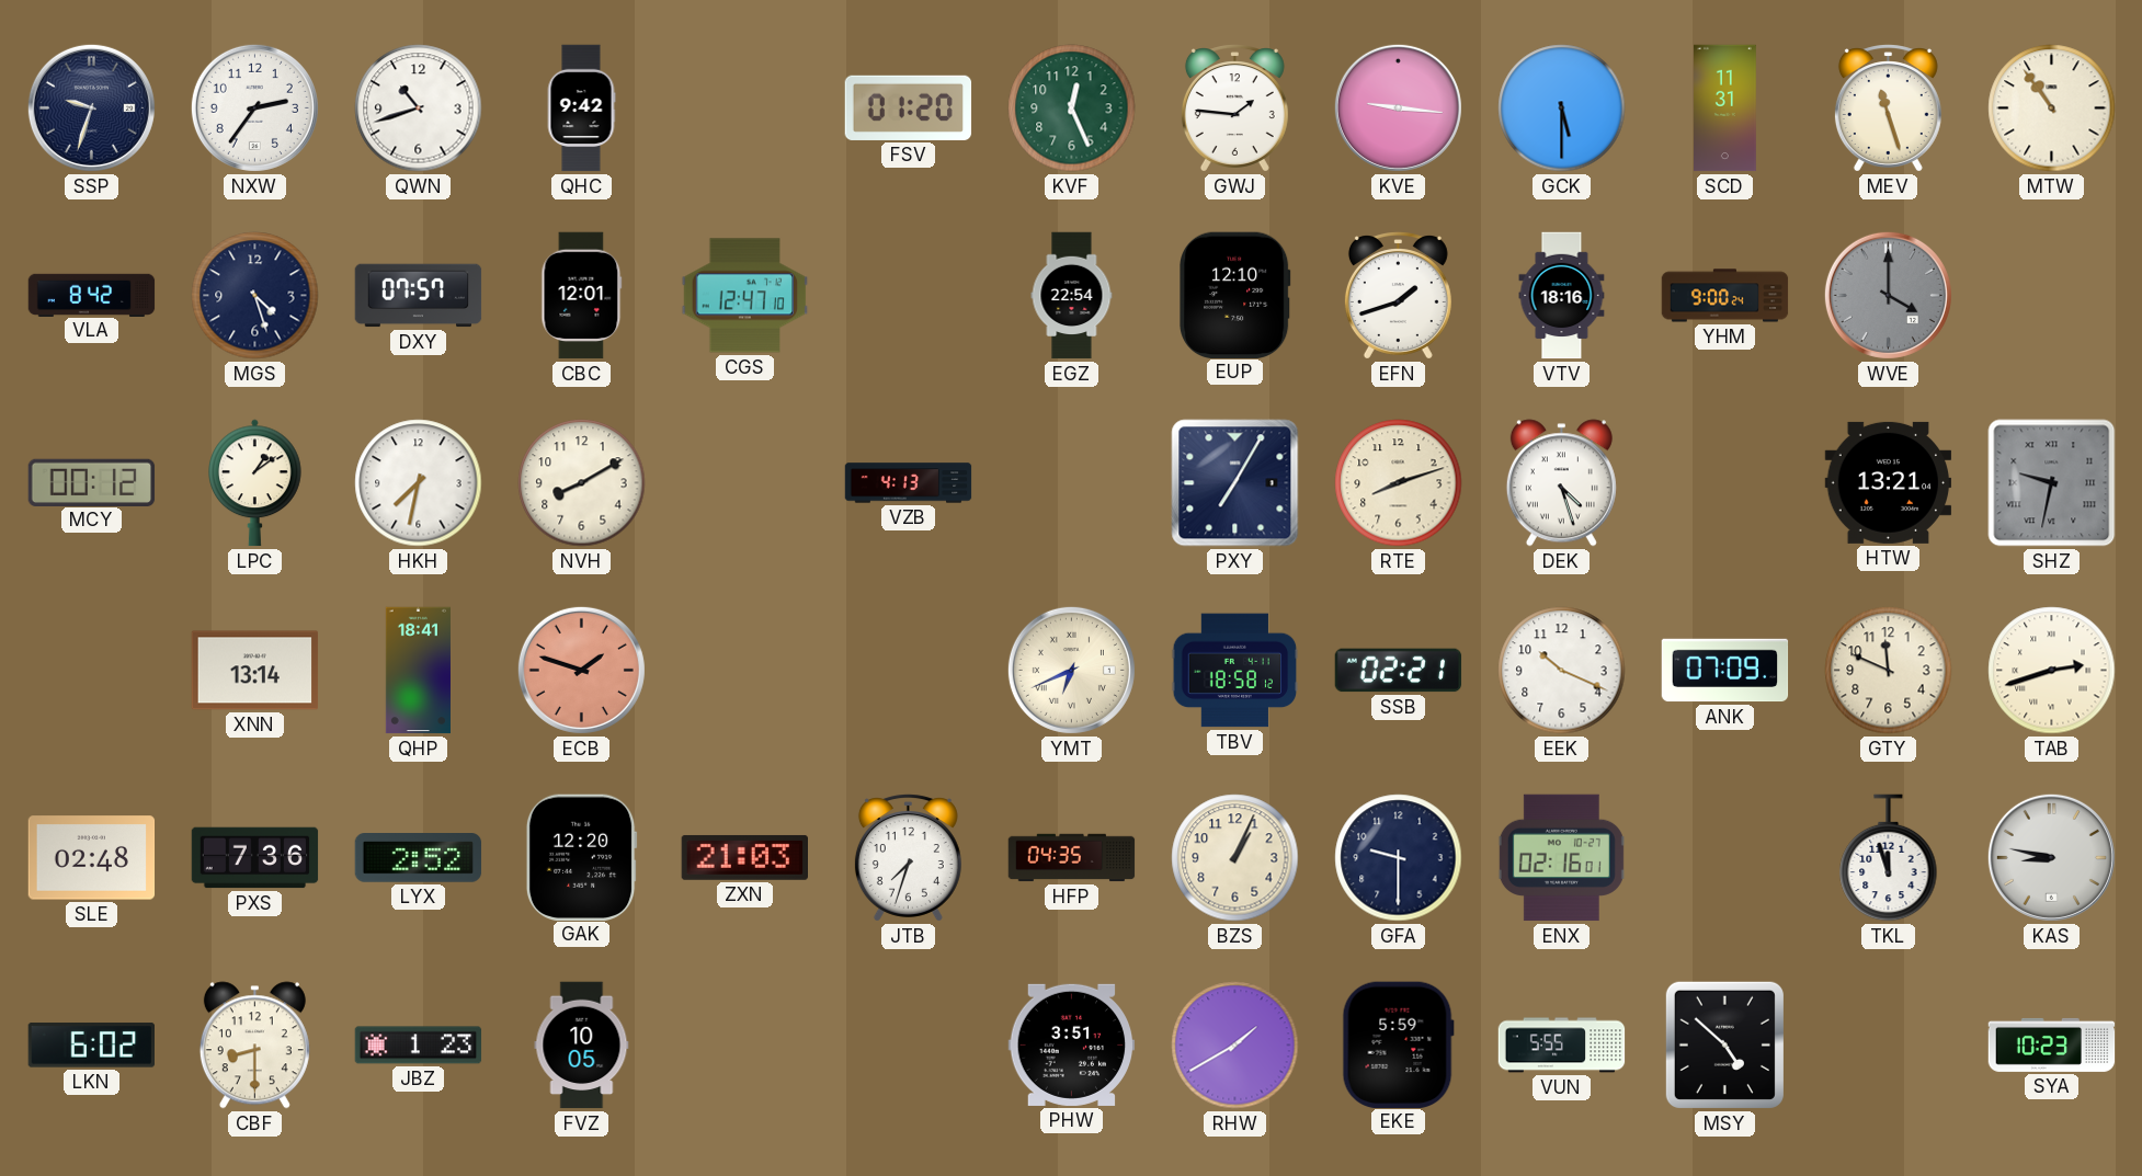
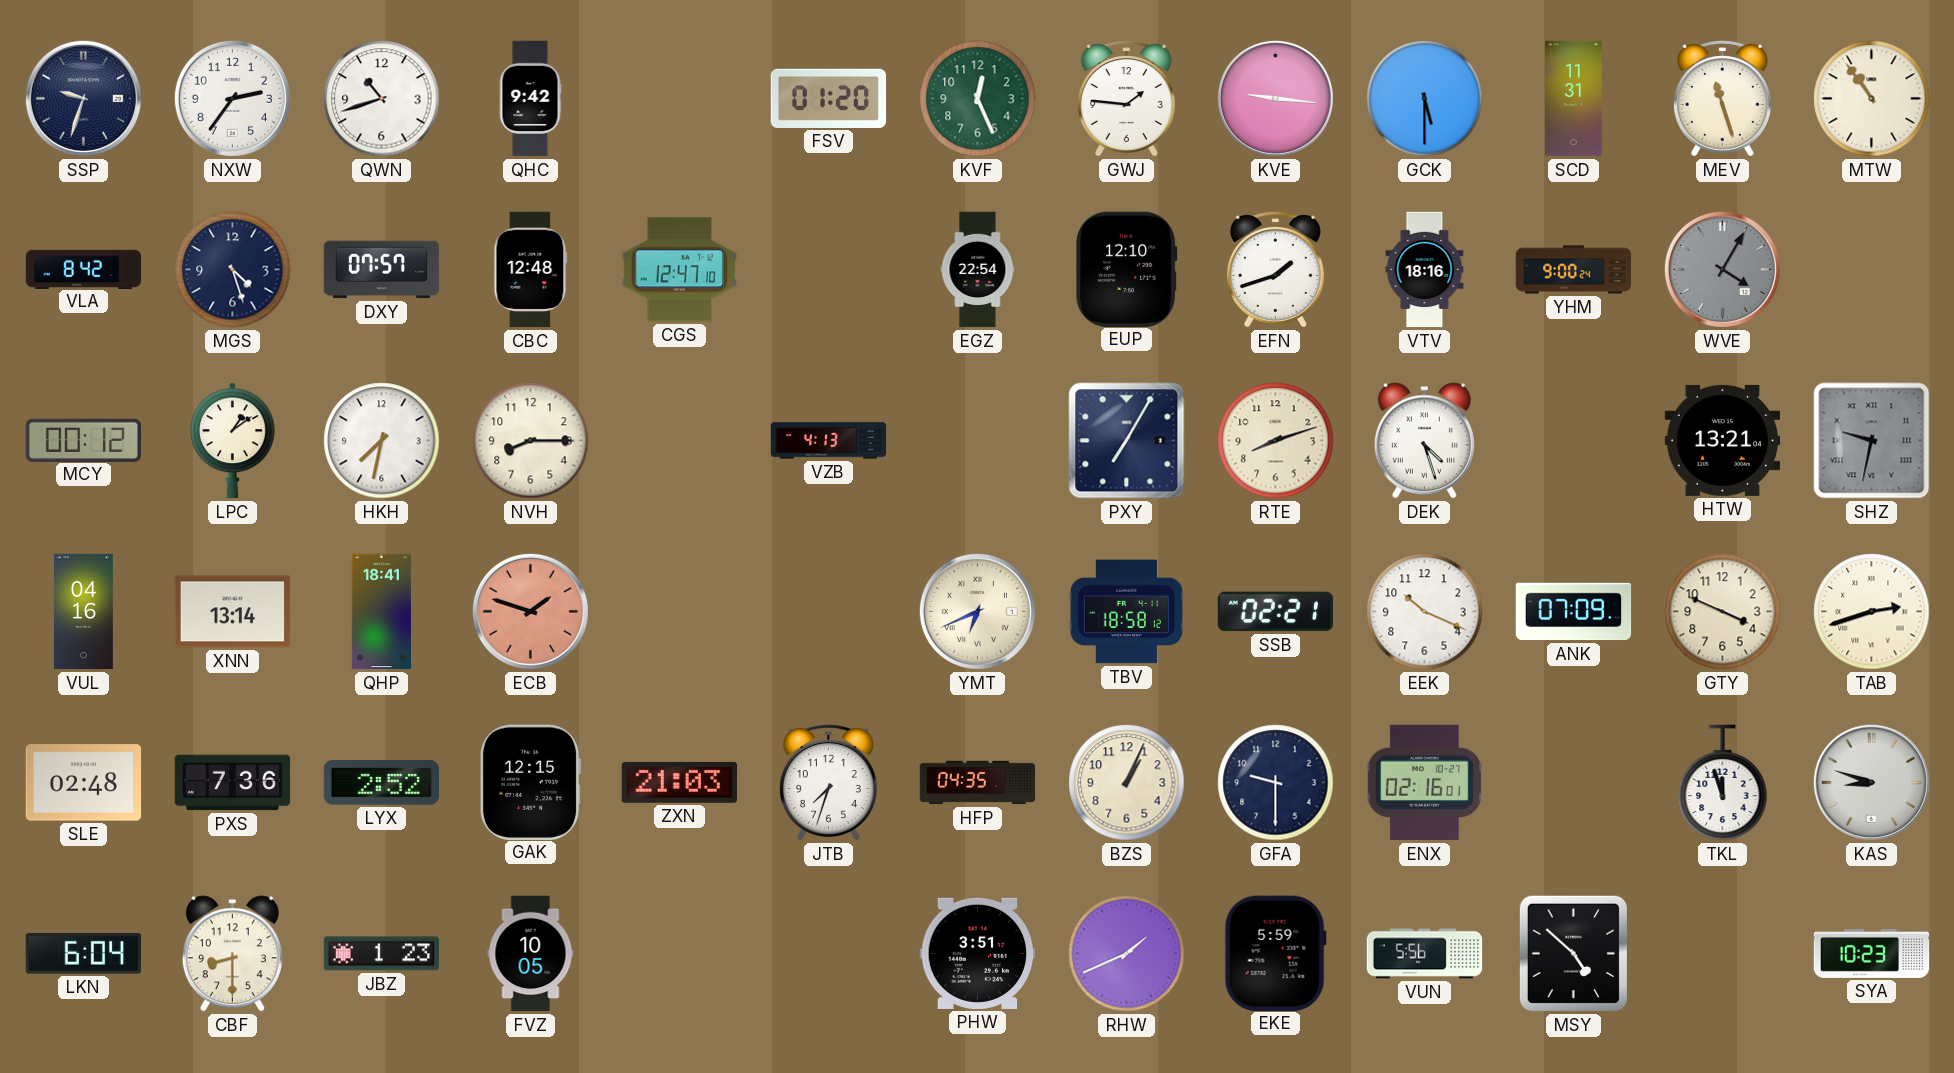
CBC: 12:01 -> 12:48
WVE: 4:00 -> 4:05
NVH: 8:10 -> 8:15
VUL: none -> 04:16
GTY: 11:49 -> 3:49
GAK: 12:20 -> 12:15
KAS: 8:47 -> 8:48
LKN: 6:02 -> 6:04
RHW: 1:40 -> 1:41
VUN: 5:55 -> 5:56
